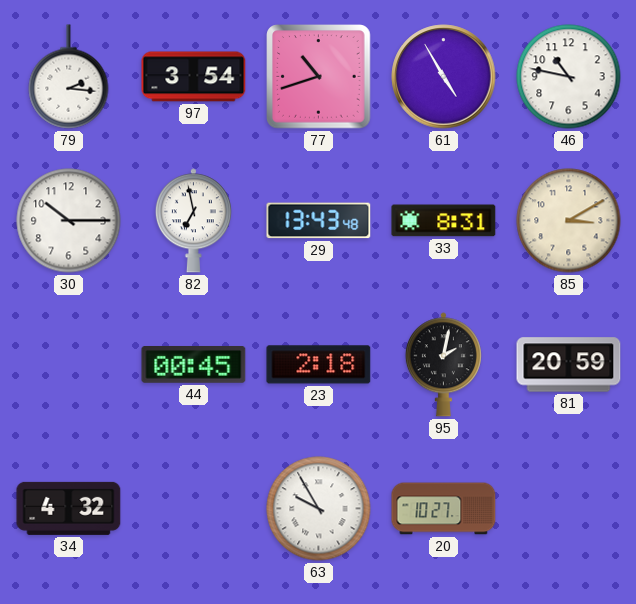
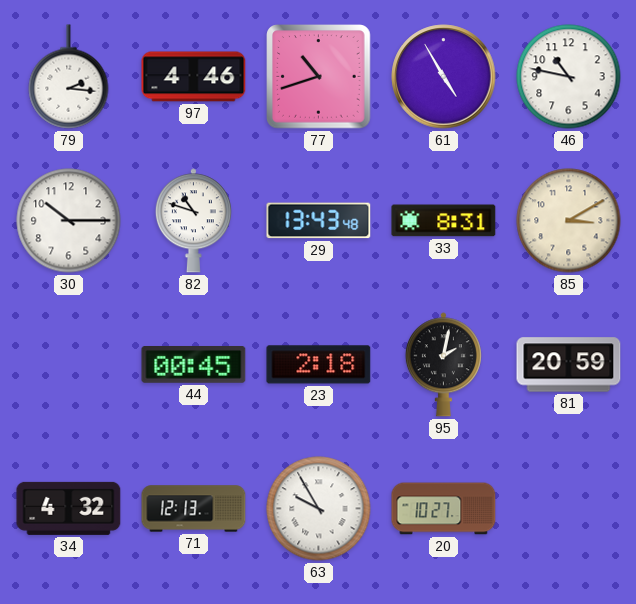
97: 3:54 -> 4:46
82: 6:58 -> 10:48
71: none -> 12:13
